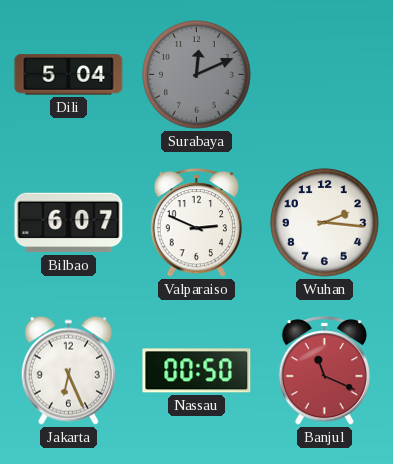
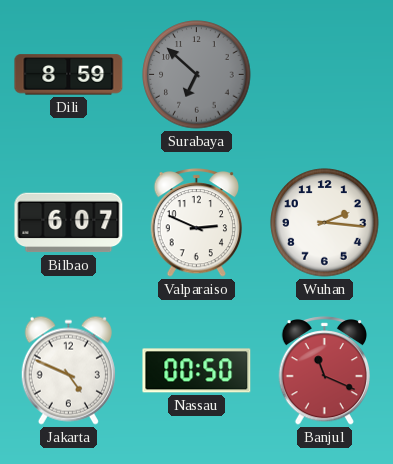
Dili: 5:04 -> 8:59
Surabaya: 12:11 -> 6:52
Jakarta: 6:26 -> 4:49
